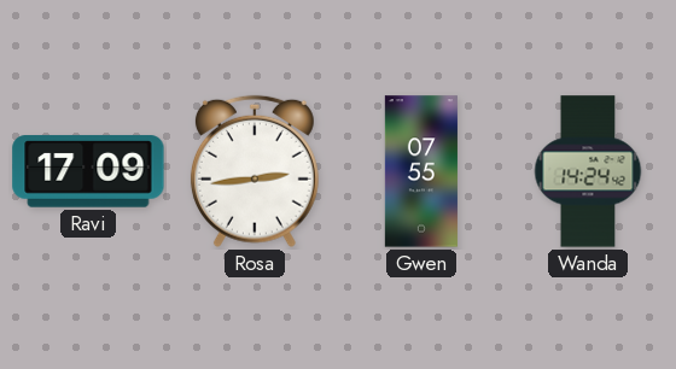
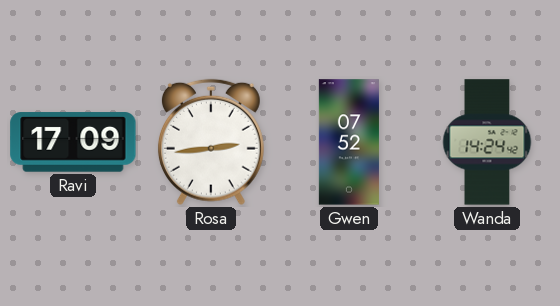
Gwen: 07:55 -> 07:52
